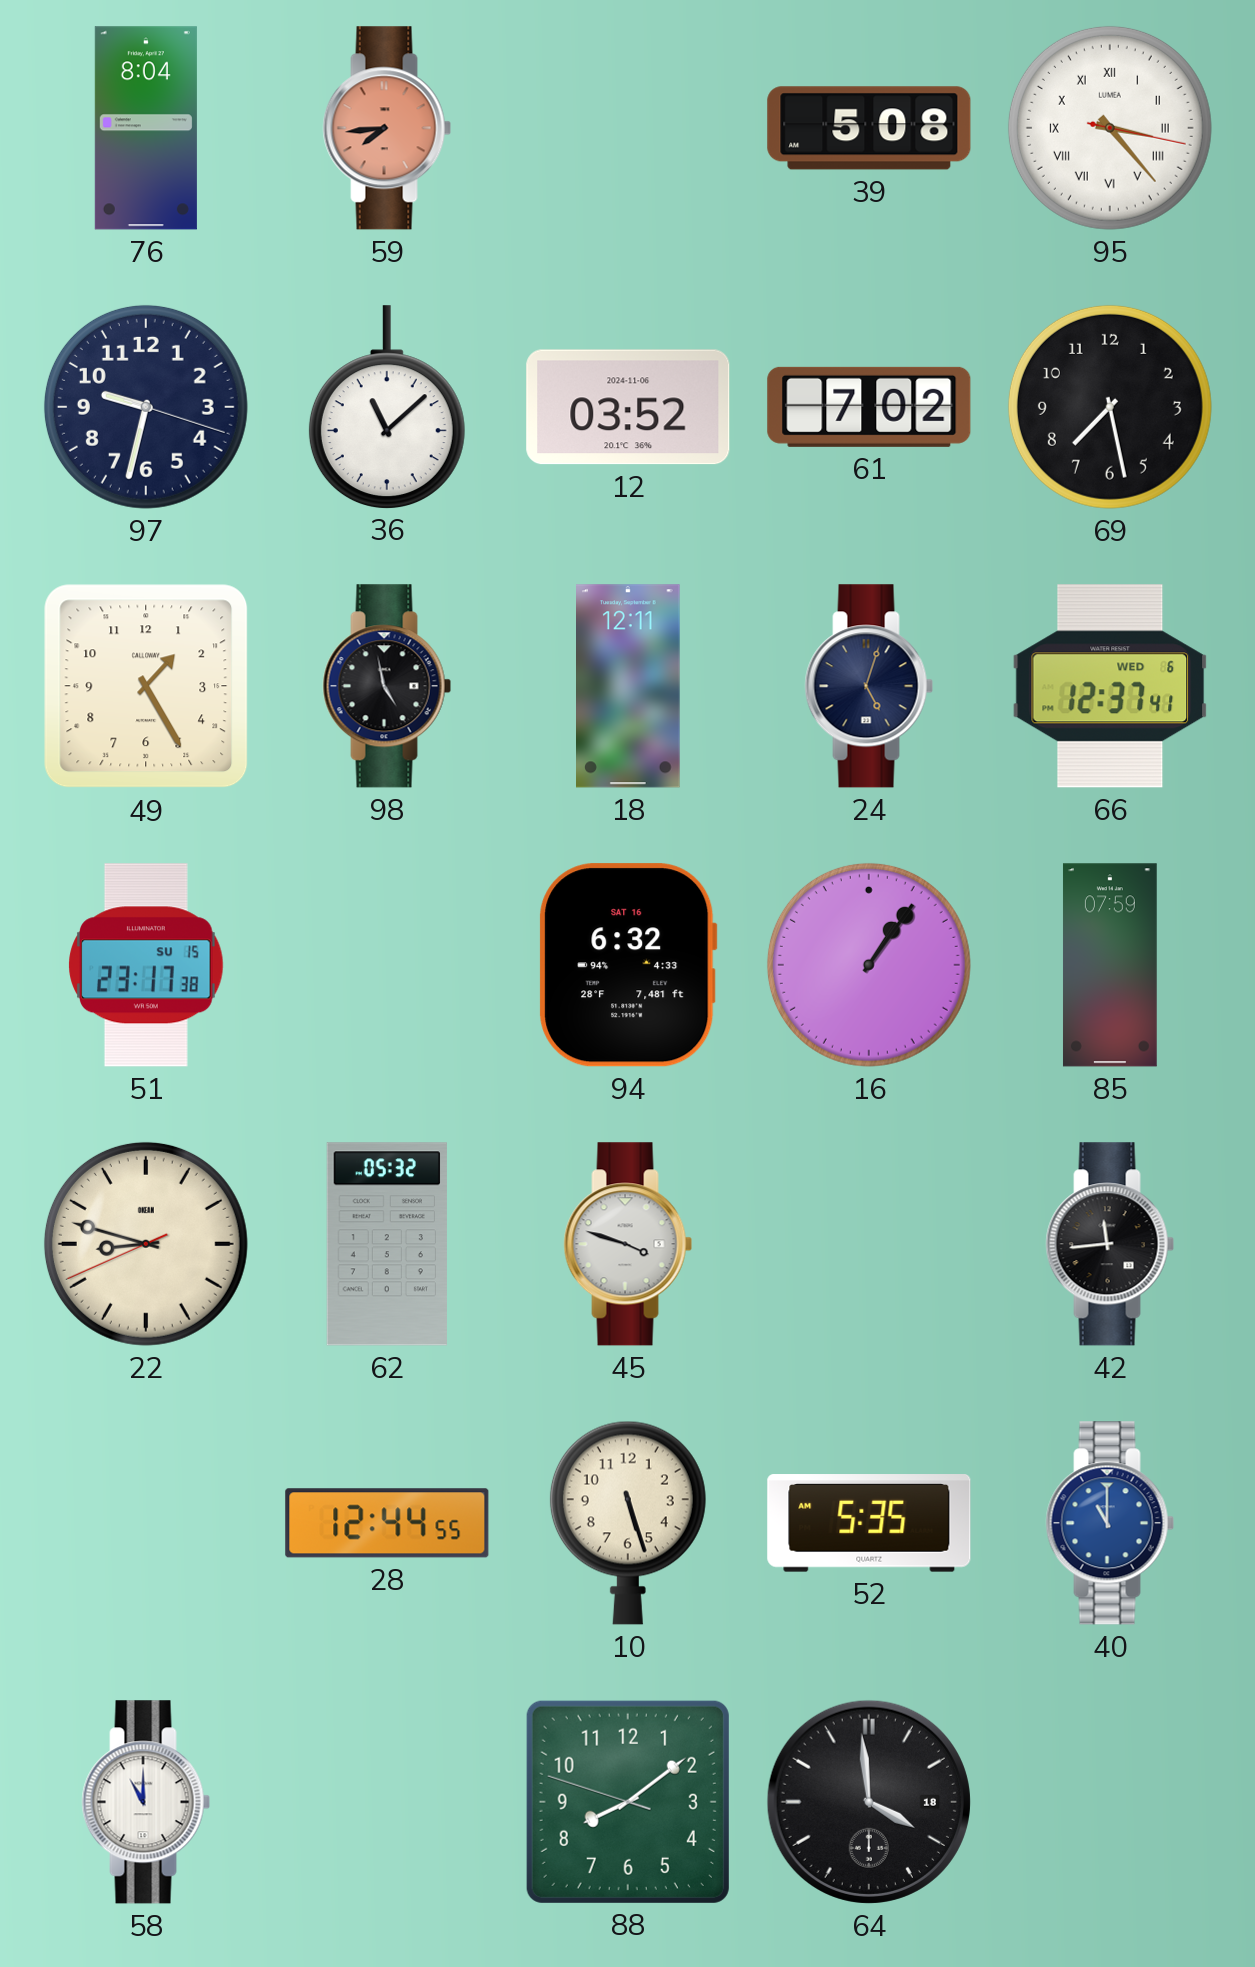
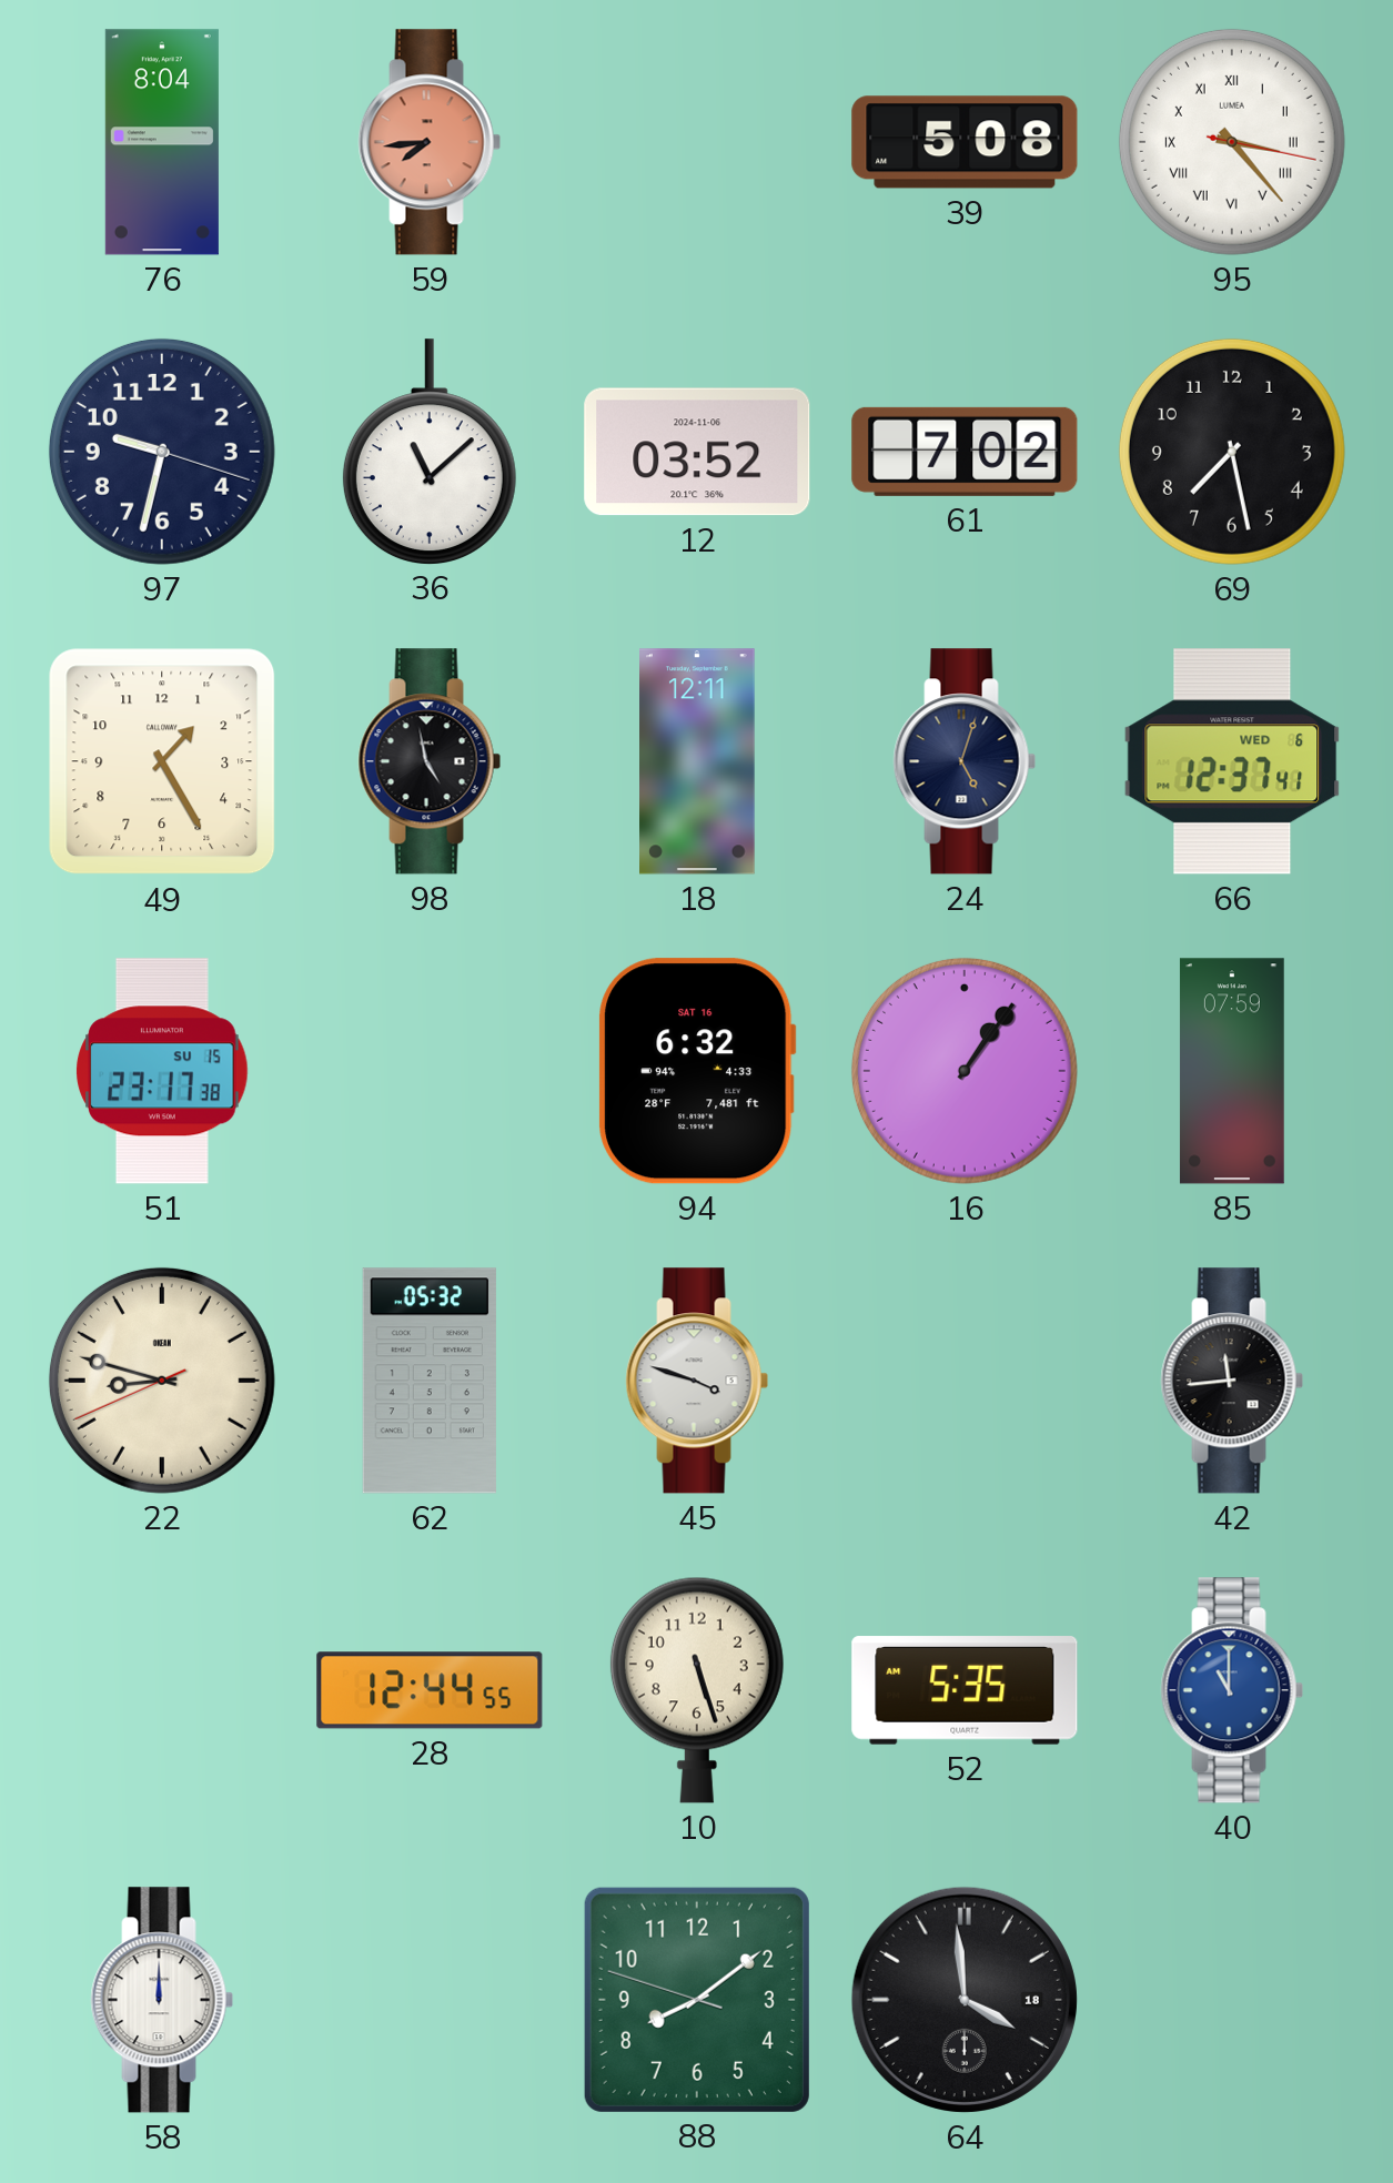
58: 11:00 -> 12:00
